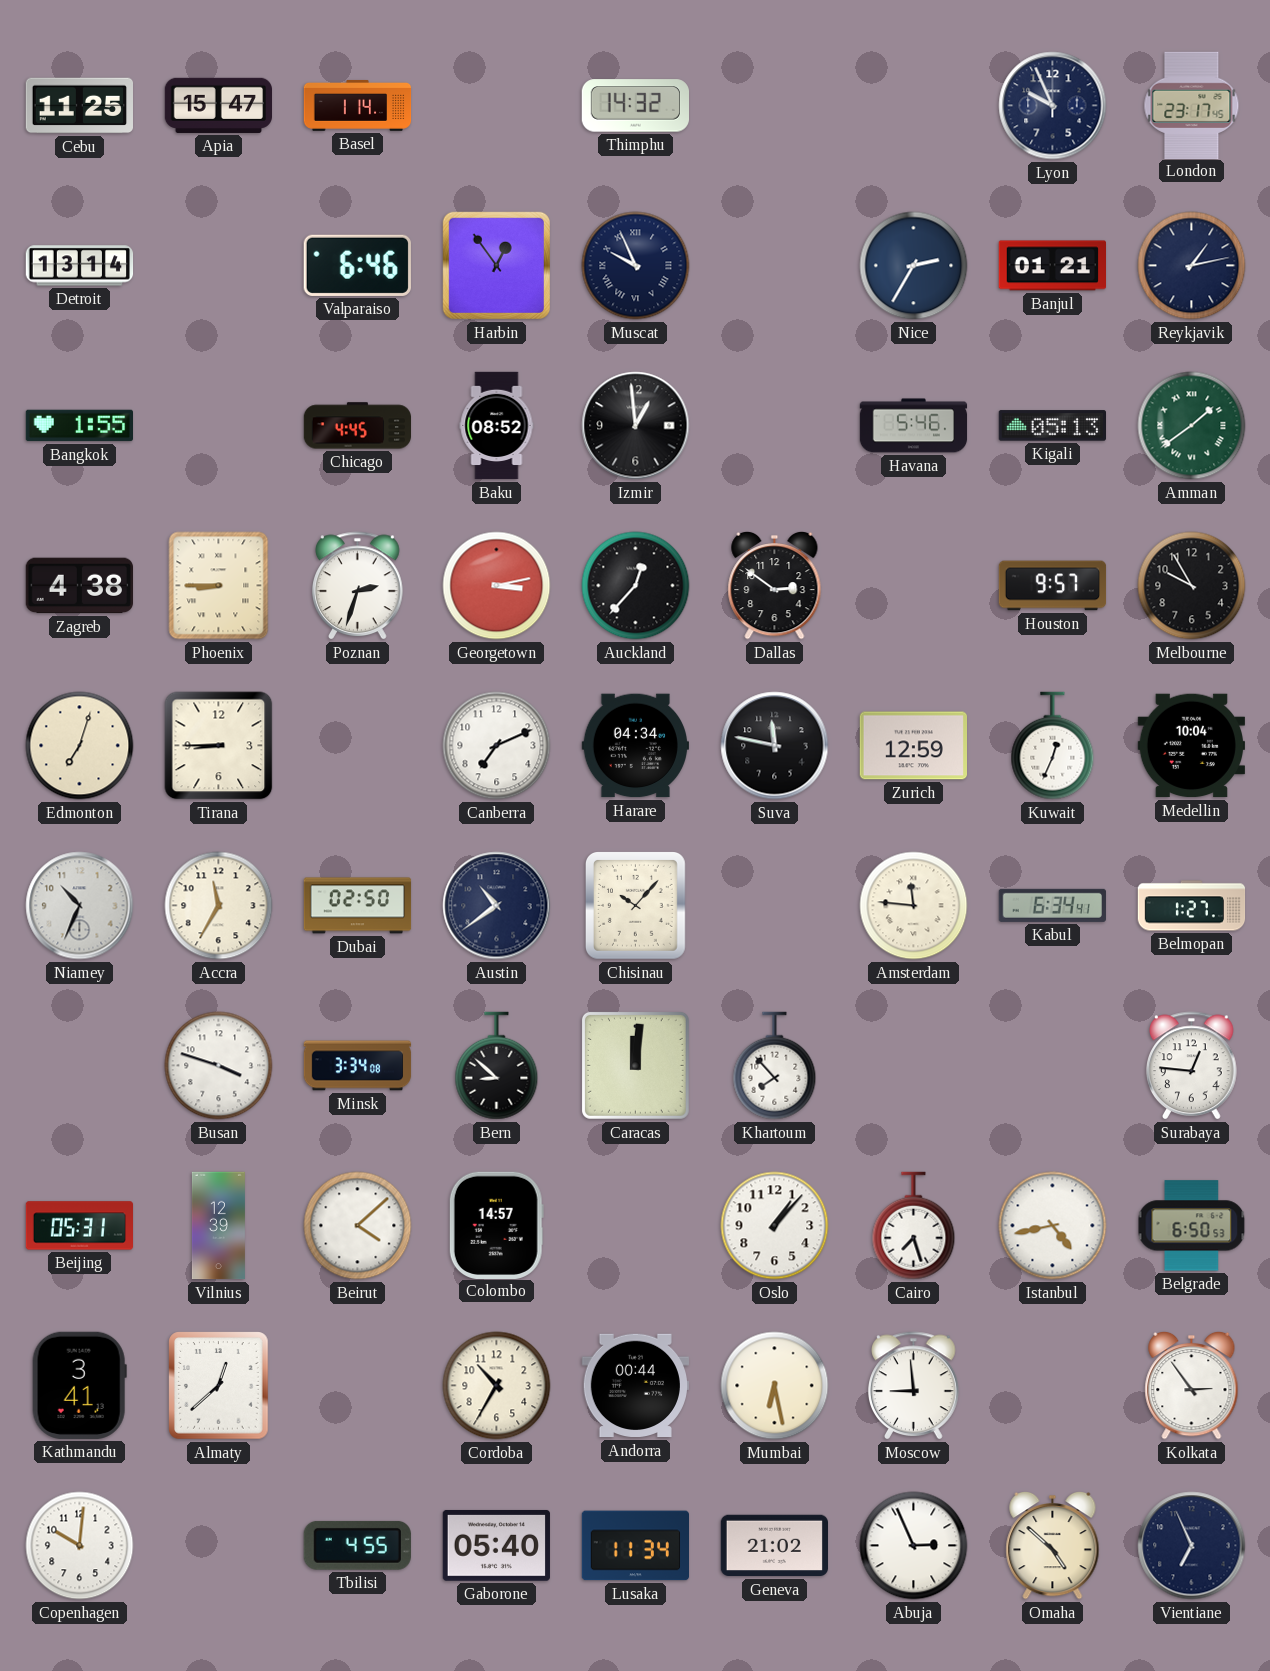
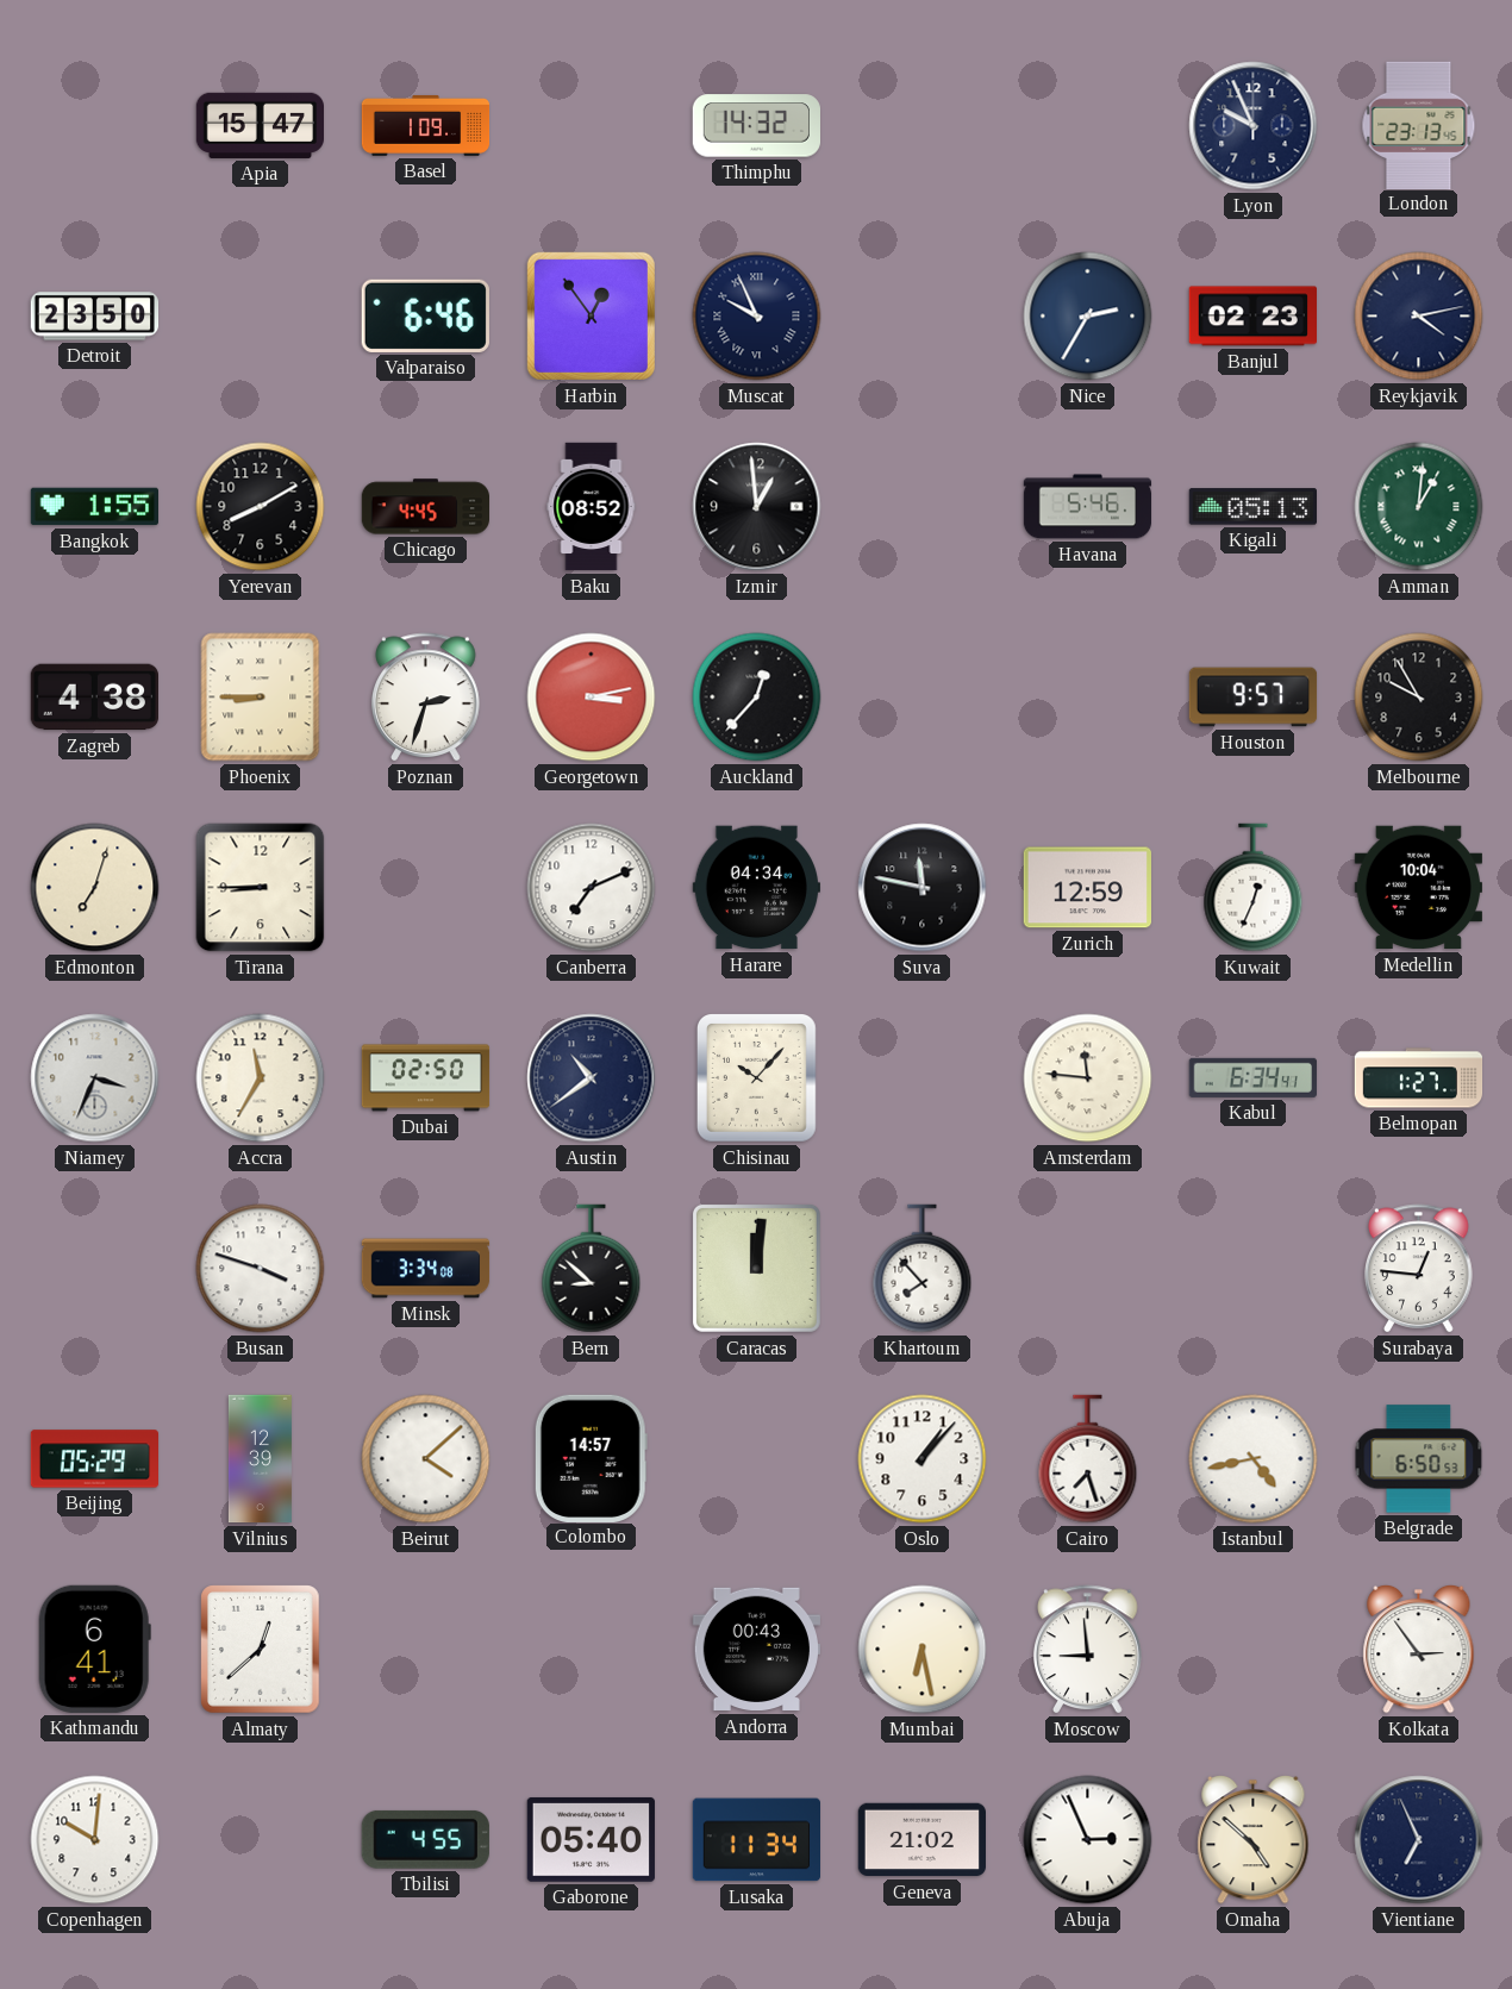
Cebu: 11:25 -> none
Basel: 1:14 -> 1:09
London: 23:17 -> 23:13
Detroit: 13:14 -> 23:50
Banjul: 01:21 -> 02:23
Reykjavik: 1:13 -> 4:13
Yerevan: none -> 8:10
Amman: 1:39 -> 1:01
Dallas: 2:51 -> none
Niamey: 10:34 -> 3:34
Beijing: 05:31 -> 05:29
Kathmandu: 3:41 -> 6:41
Cordoba: 10:35 -> none
Andorra: 00:44 -> 00:43
